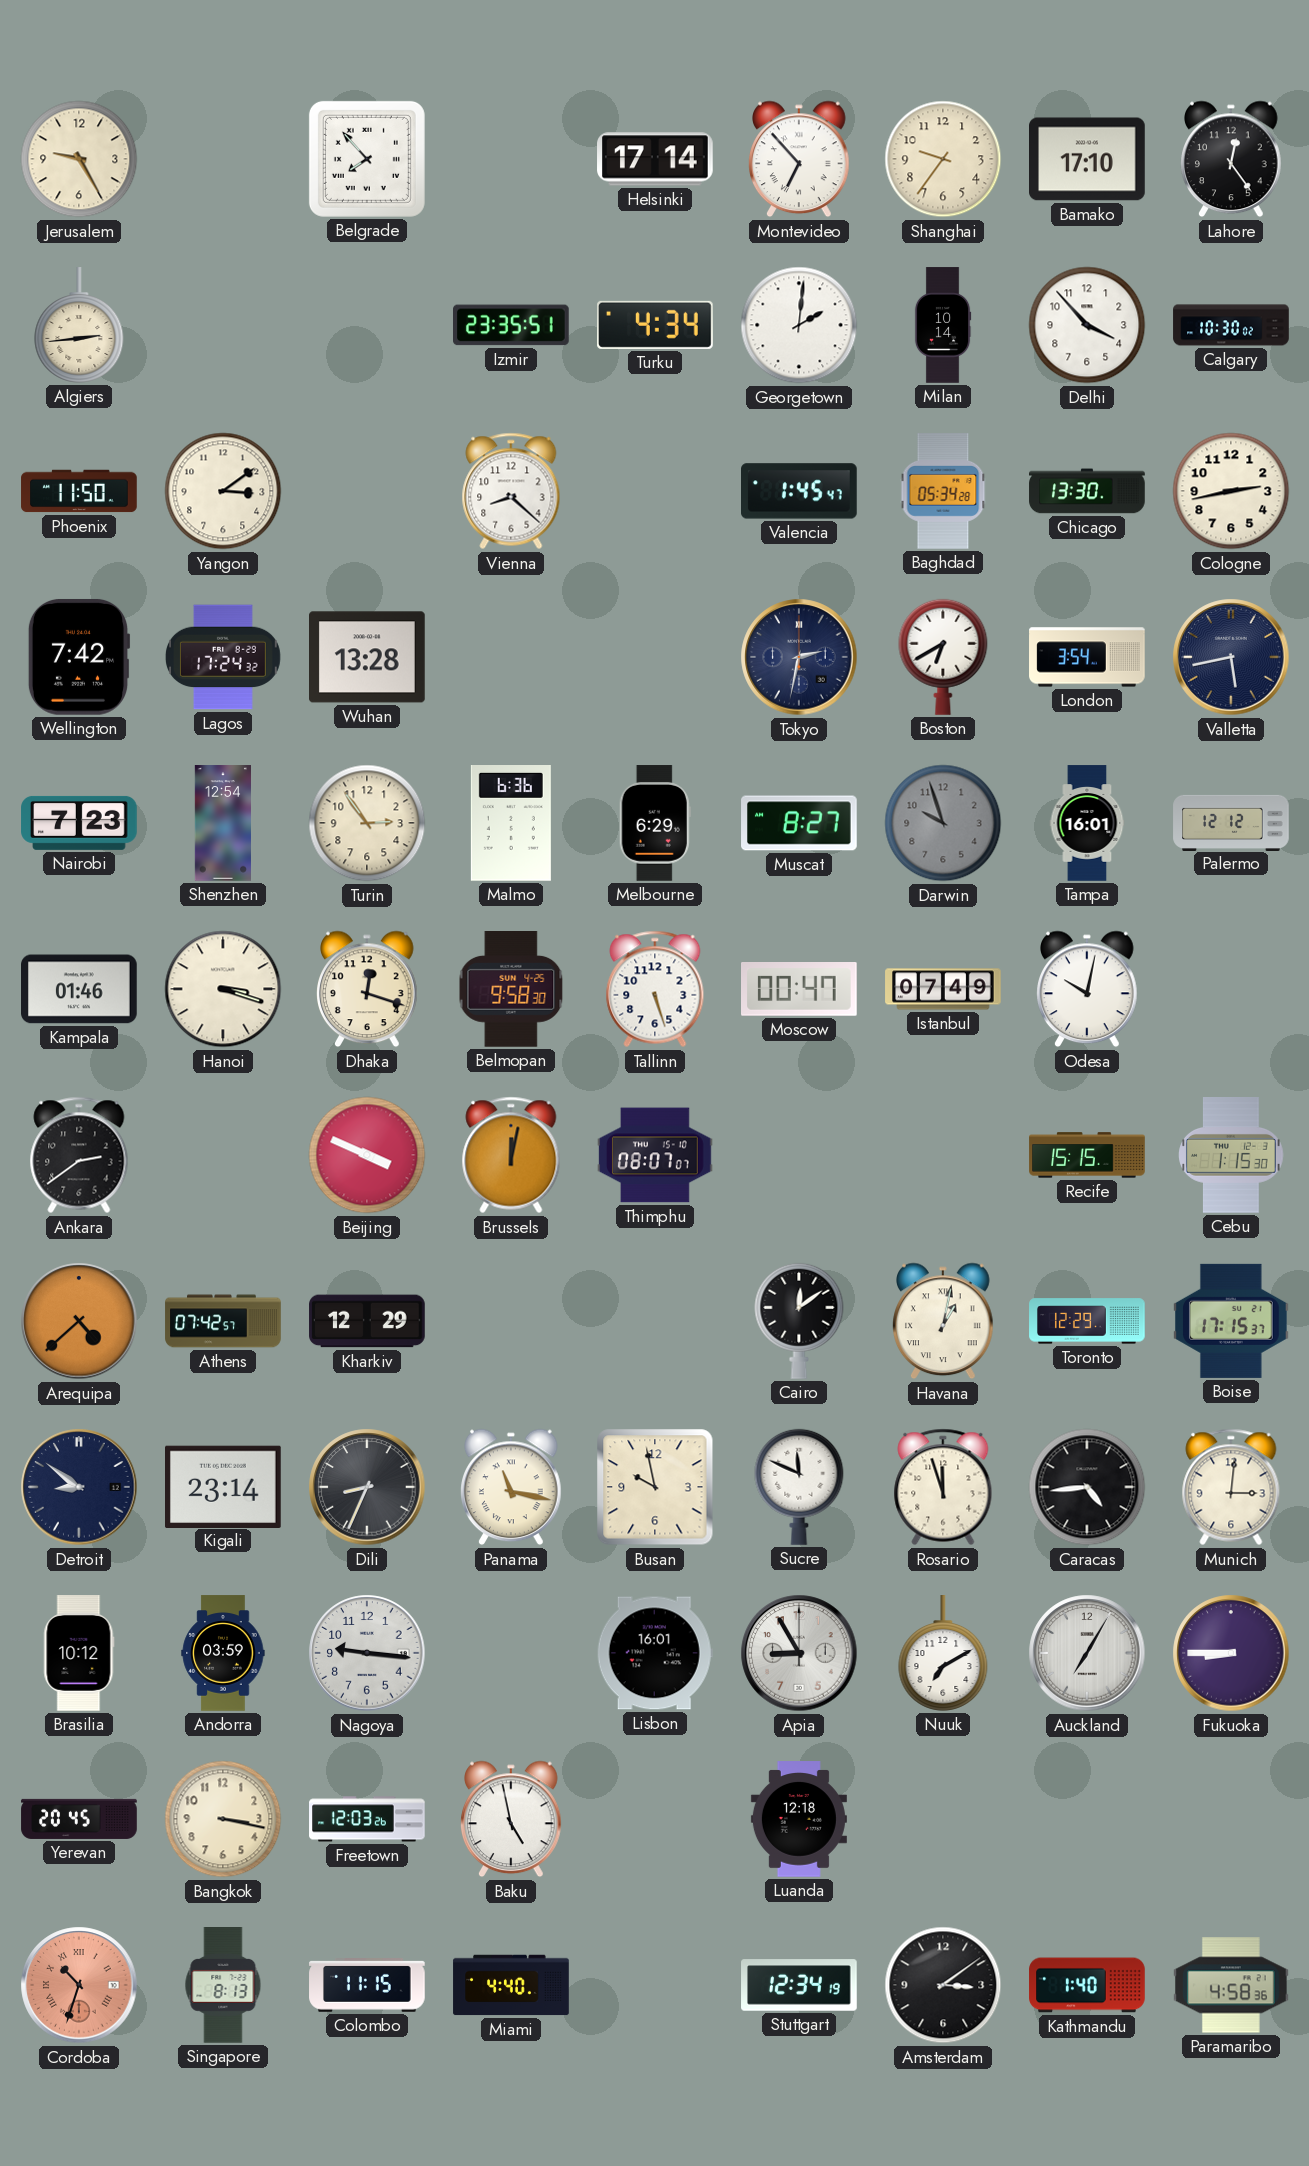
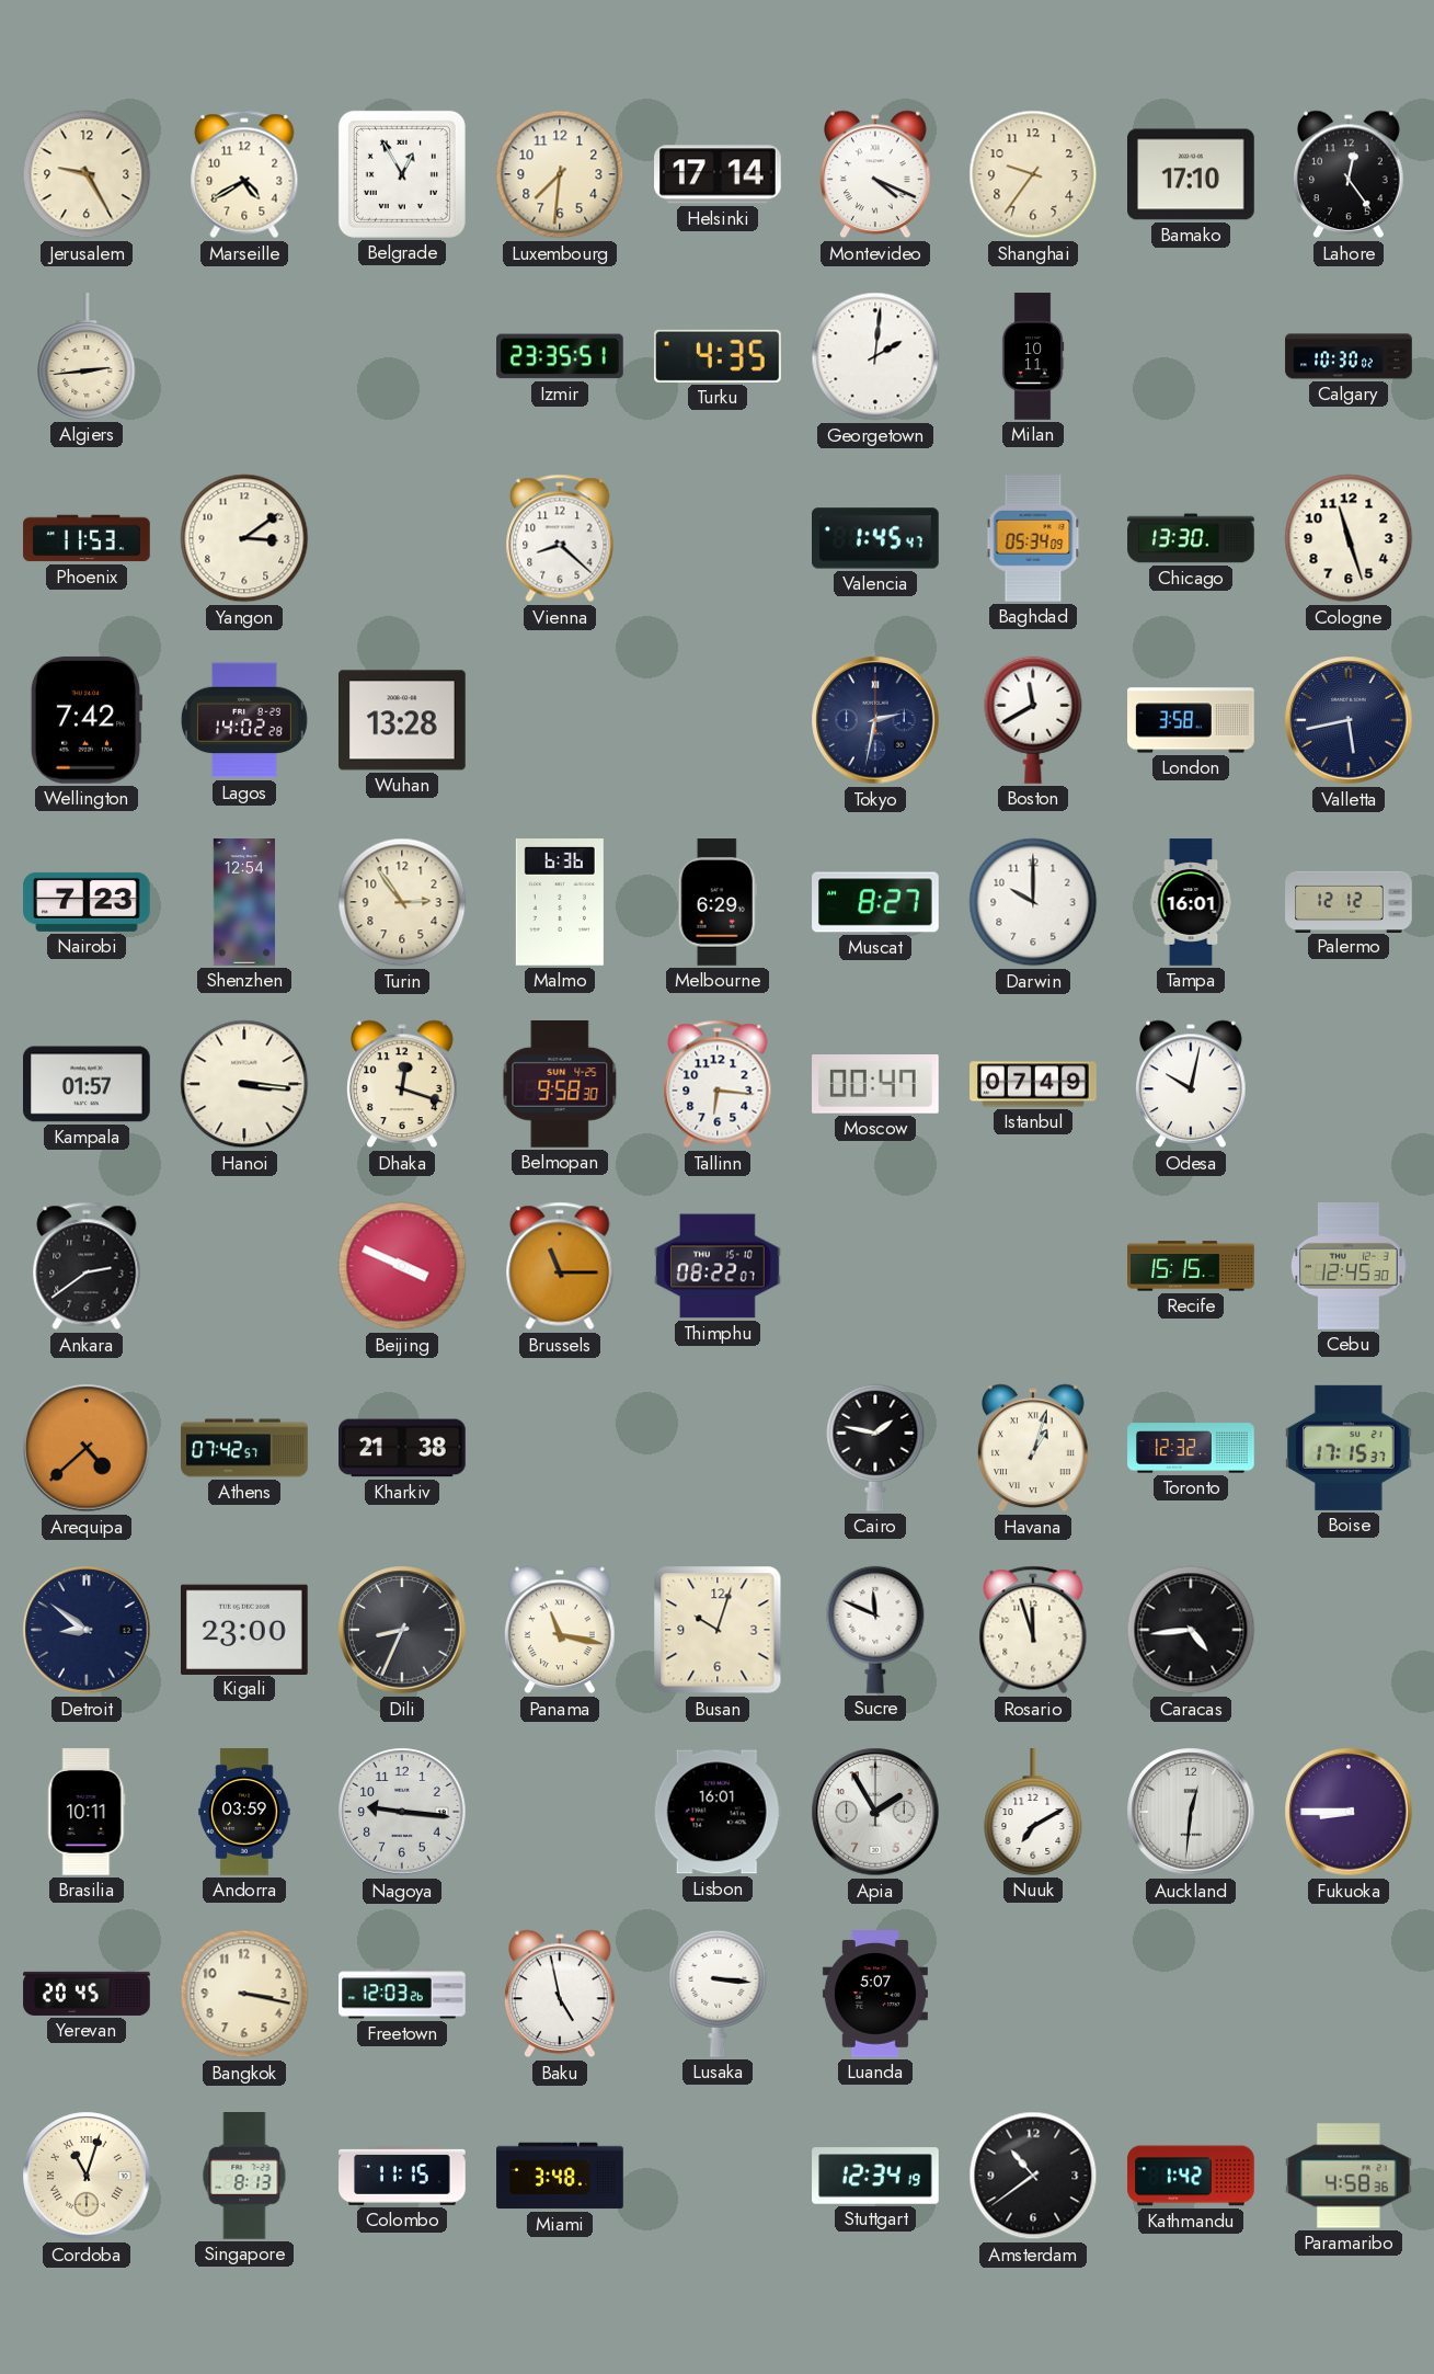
Marseille: none -> 4:40
Belgrade: 7:53 -> 12:55
Luxembourg: none -> 7:31
Montevideo: 6:53 -> 4:19
Turku: 4:34 -> 4:35
Milan: 10:14 -> 10:11
Delhi: 3:53 -> none
Phoenix: 11:50 -> 11:53
Baghdad: 05:34:28 -> 05:34:09
Cologne: 2:43 -> 11:27
Lagos: 17:24 -> 14:02
Boston: 6:40 -> 11:40
London: 3:54 -> 3:58
Darwin: 9:57 -> 10:00
Darwin dial: grey -> white
Kampala: 01:46 -> 01:57
Hanoi: 3:18 -> 3:16
Tallinn: 5:27 -> 6:16
Brussels: 12:02 -> 11:15
Thimphu: 08:07 -> 08:22
Cebu: 1:15 -> 12:45
Kharkiv: 12:29 -> 21:38
Cairo: 12:09 -> 1:47
Havana: 1:02 -> 1:03
Toronto: 12:29 -> 12:32
Kigali: 23:14 -> 23:00
Busan: 9:58 -> 10:03
Munich: 3:01 -> none
Brasilia: 10:12 -> 10:11
Apia: 8:55 -> 1:55
Auckland: 7:05 -> 12:31
Lusaka: none -> 3:16
Luanda: 12:18 -> 5:07
Cordoba: 10:33 -> 11:03
Cordoba dial: salmon -> cream
Miami: 4:40 -> 3:48
Amsterdam: 3:09 -> 10:39
Kathmandu: 1:40 -> 1:42
